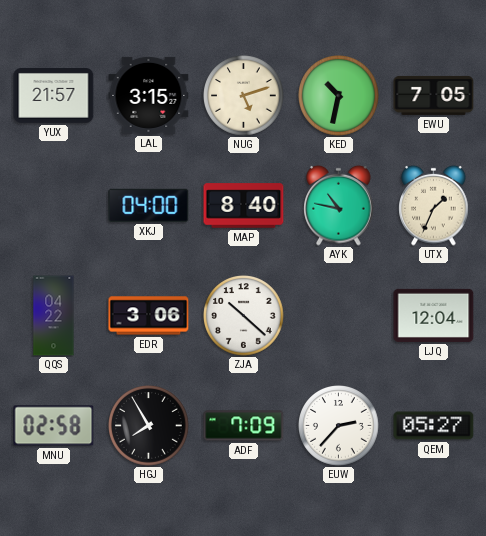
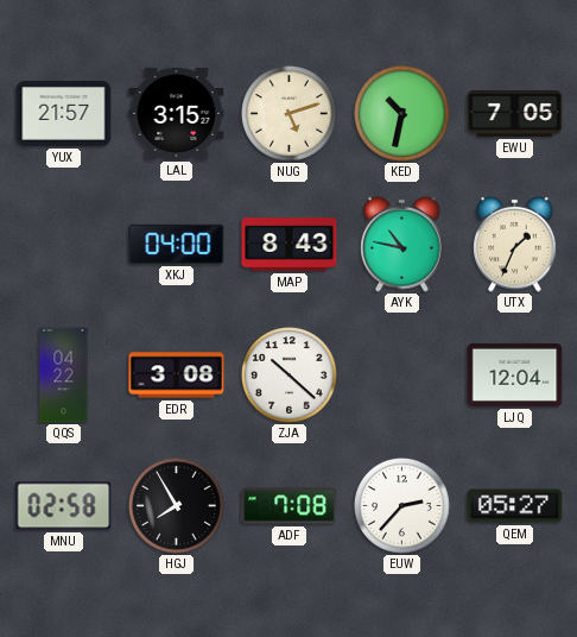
MAP: 8:40 -> 8:43
EDR: 3:06 -> 3:08
ADF: 7:09 -> 7:08
